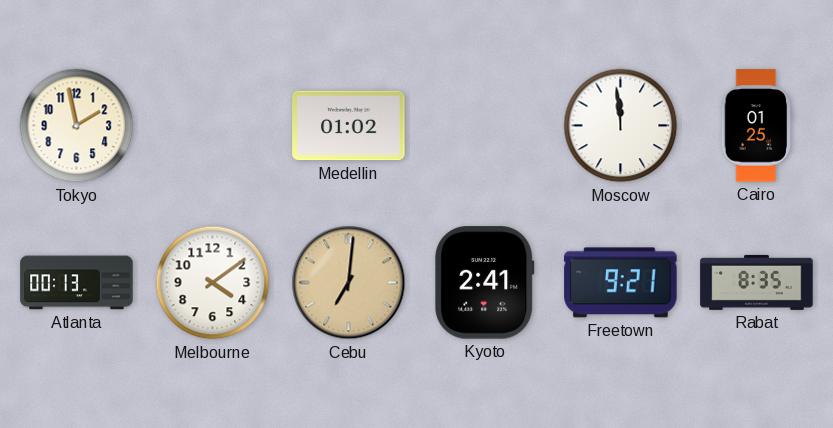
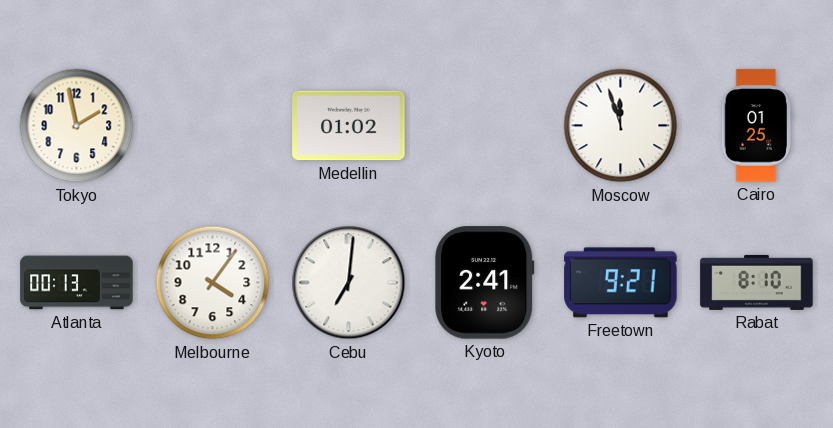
Moscow: 11:59 -> 11:57
Melbourne: 4:09 -> 4:06
Cebu dial: champagne -> white
Rabat: 8:35 -> 8:10
